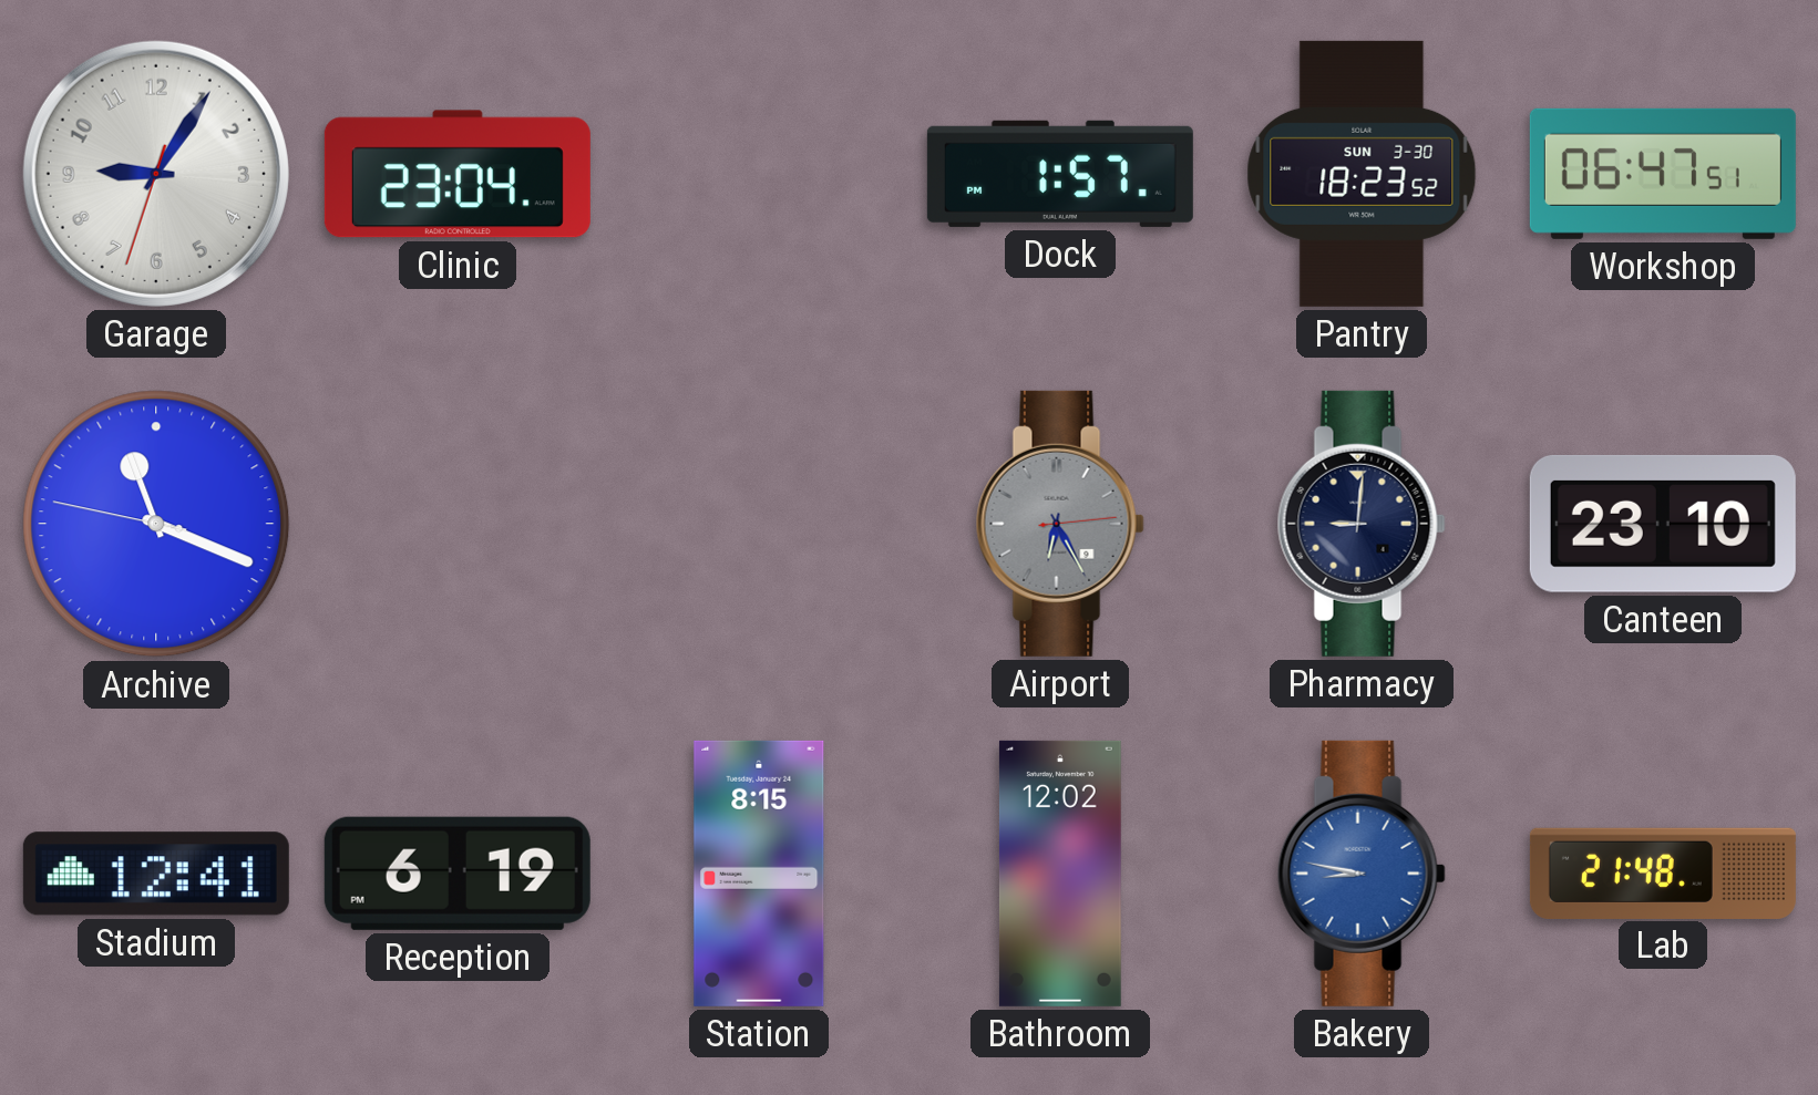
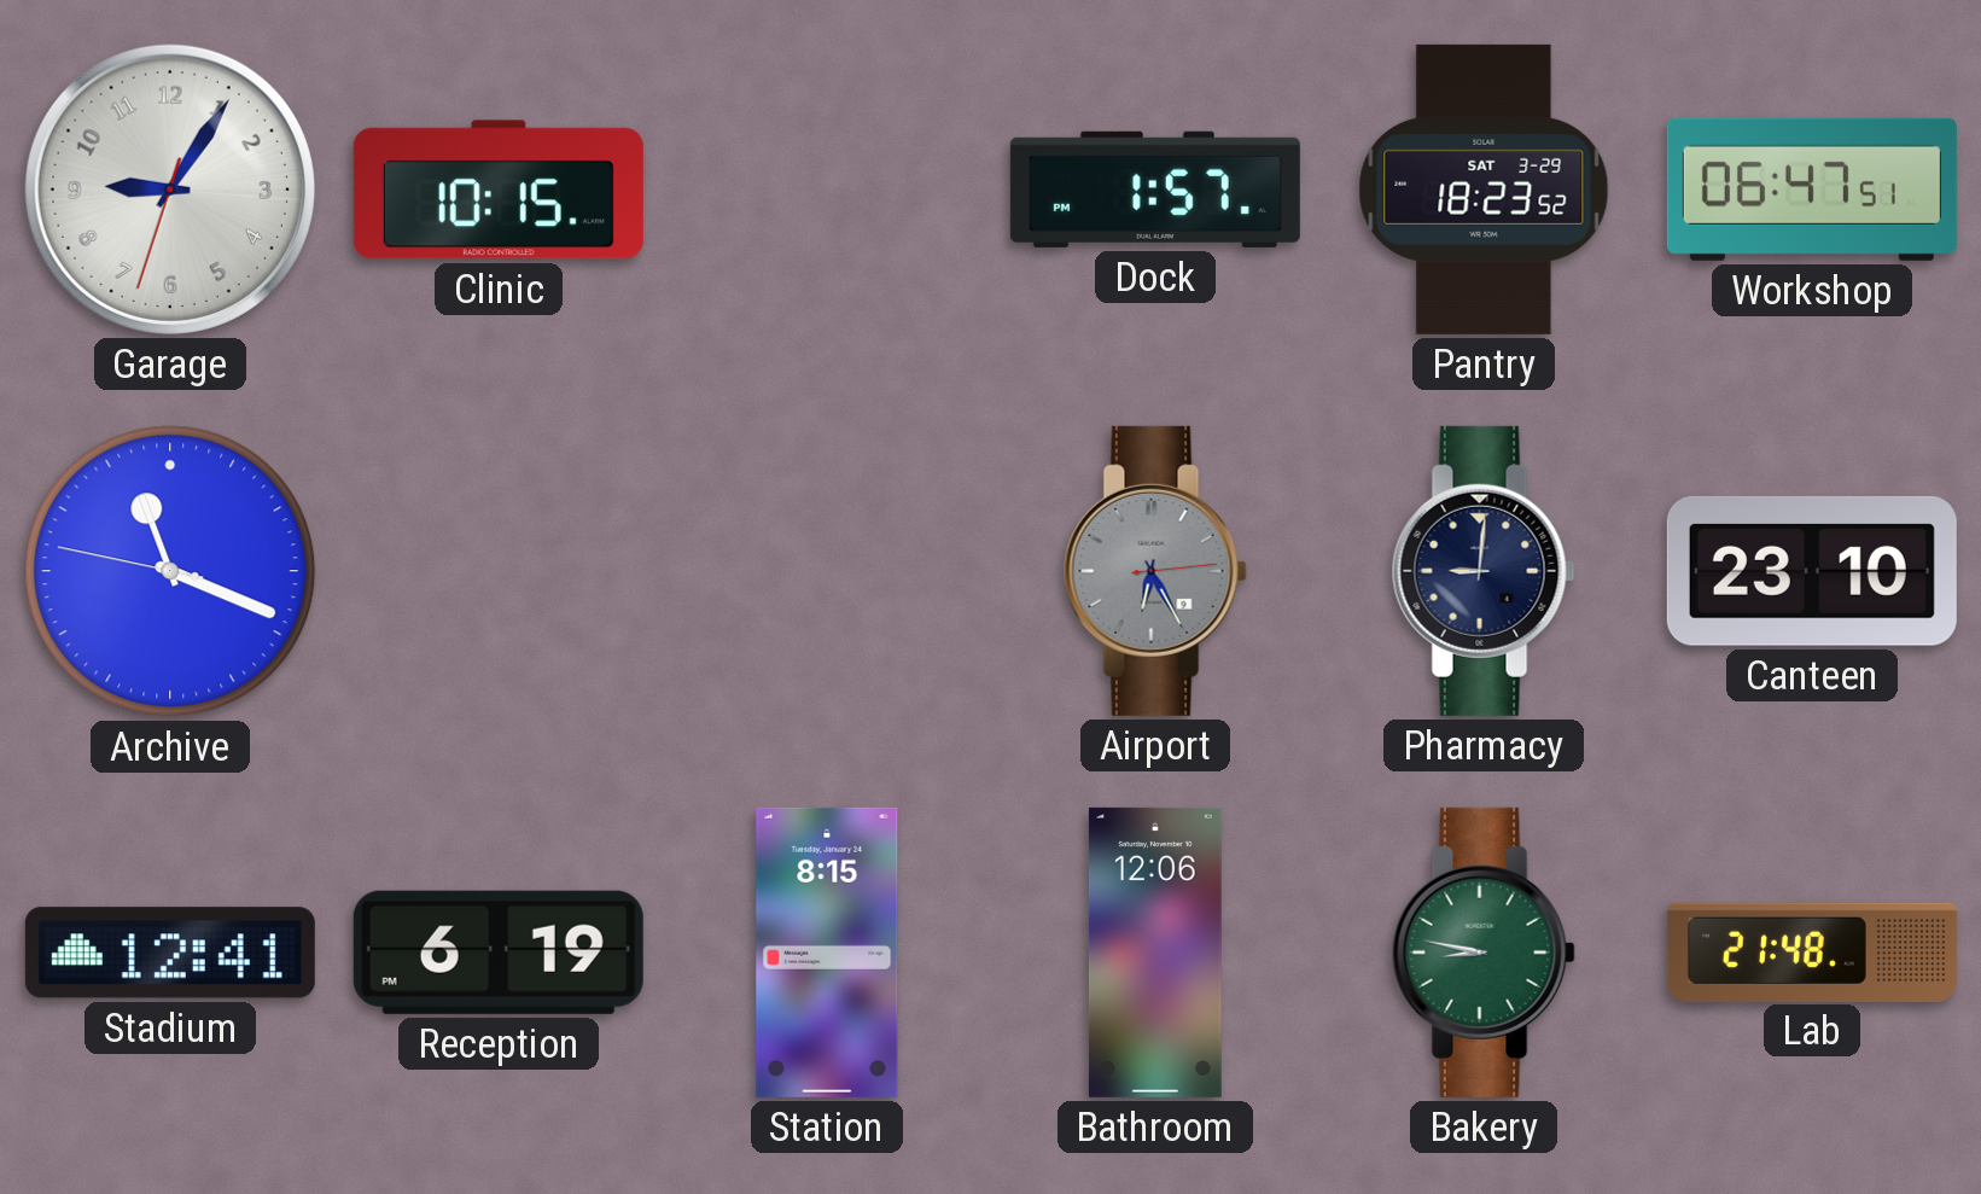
Clinic: 23:04 -> 10:15
Pantry date: SUN 3-30 -> SAT 3-29
Bathroom: 12:02 -> 12:06
Bakery dial: blue -> green
